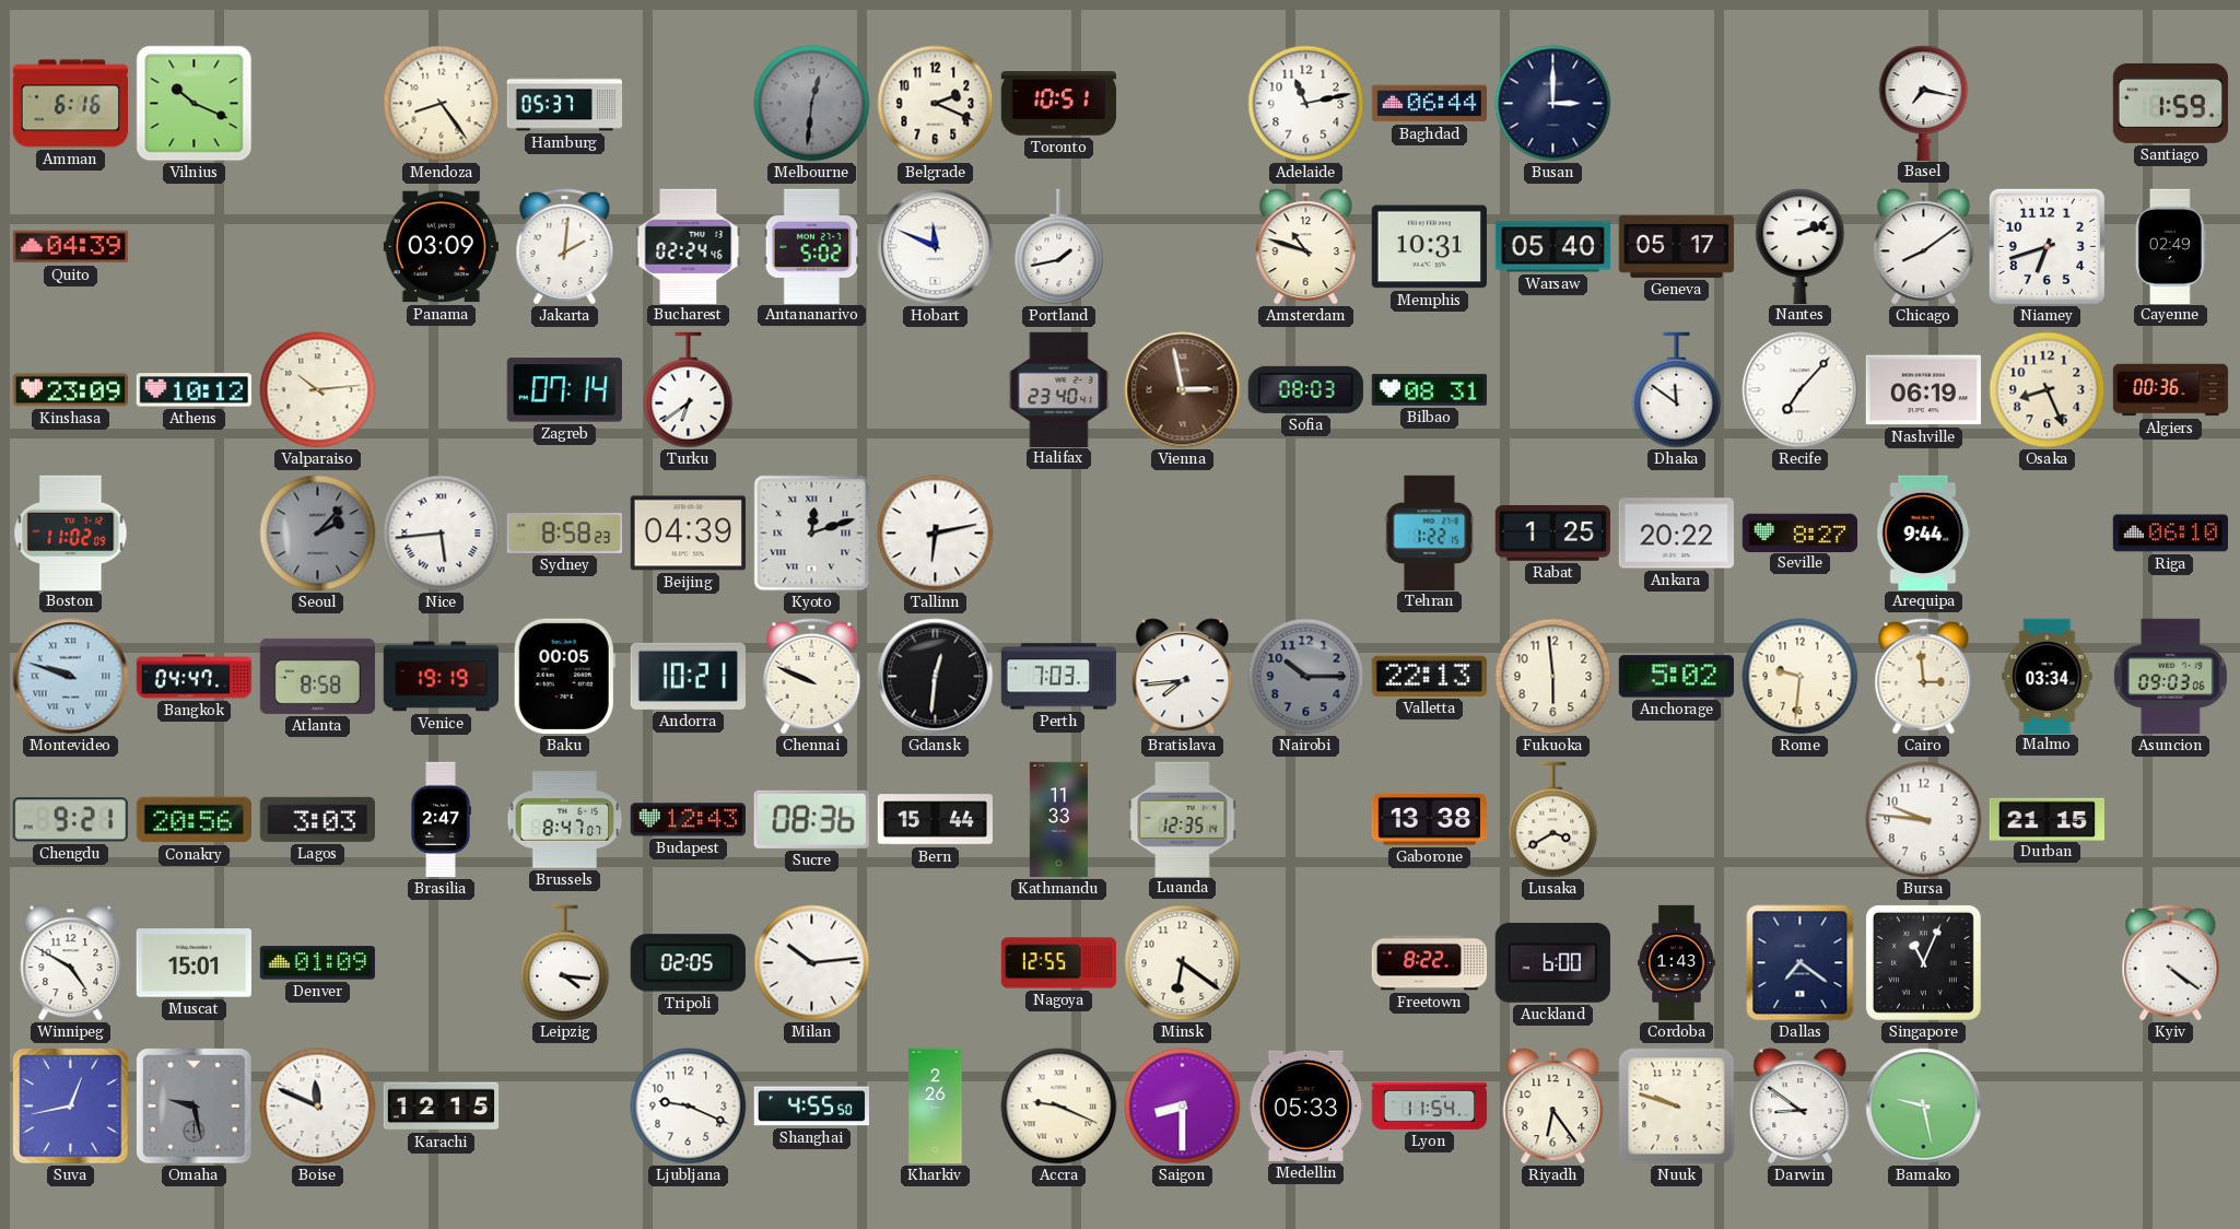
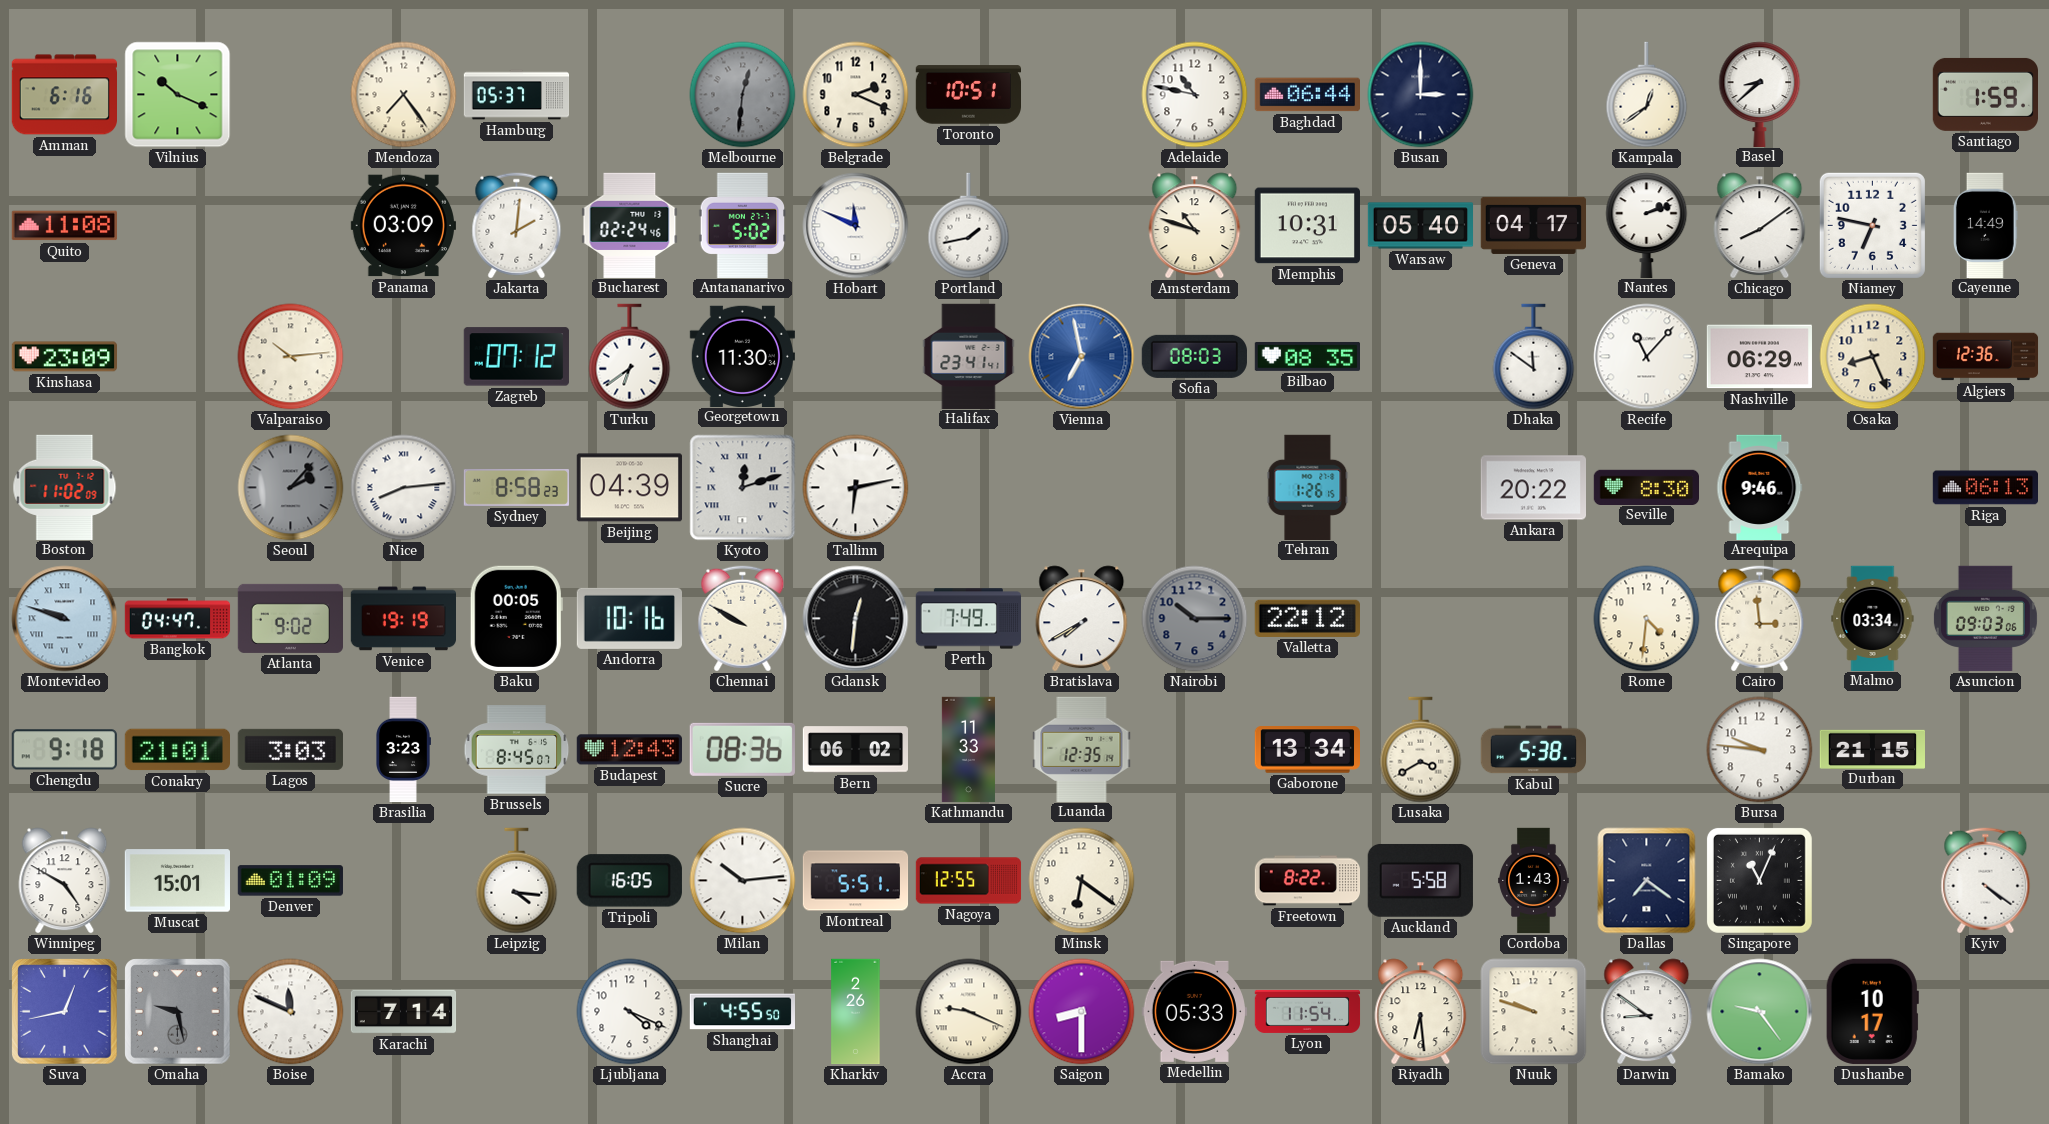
Mendoza: 8:24 -> 7:24
Adelaide: 11:13 -> 10:47
Kampala: none -> 12:39
Basel: 7:17 -> 8:38
Quito: 04:39 -> 11:08
Geneva: 05:17 -> 04:17
Niamey: 6:42 -> 6:47
Cayenne: 02:49 -> 14:49
Athens: 10:12 -> none
Zagreb: 07:14 -> 07:12
Georgetown: none -> 11:30
Halifax: 23:40 -> 23:41
Vienna: 2:58 -> 6:58
Vienna dial: brown -> blue
Bilbao: 08:31 -> 08:35
Recife: 7:07 -> 11:07
Nashville: 06:19 -> 06:29
Algiers: 00:36 -> 12:36
Nice: 5:44 -> 8:14
Tehran: 1:22 -> 1:26
Rabat: 1:25 -> none
Seville: 8:27 -> 8:30
Arequipa: 9:44 -> 9:46
Riga: 06:10 -> 06:13
Atlanta: 8:58 -> 9:02
Andorra: 10:21 -> 10:16
Chennai: 9:49 -> 9:50
Perth: 7:03 -> 7:49
Bratislava: 7:44 -> 7:40
Valletta: 22:13 -> 22:12
Fukuoka: 5:59 -> none
Anchorage: 5:02 -> none
Rome: 9:31 -> 4:31
Chengdu: 9:21 -> 9:18
Conakry: 20:56 -> 21:01
Brasilia: 2:47 -> 3:23
Brussels: 8:47 -> 8:45
Bern: 15:44 -> 06:02
Gaborone: 13:38 -> 13:34
Kabul: none -> 5:38
Tripoli: 02:05 -> 16:05
Montreal: none -> 5:51
Auckland: 6:00 -> 5:58
Karachi: 12:15 -> 7:14
Ljubljana: 9:19 -> 4:19
Riyadh: 6:24 -> 6:29
Bamako: 9:28 -> 9:24
Dushanbe: none -> 10:17
